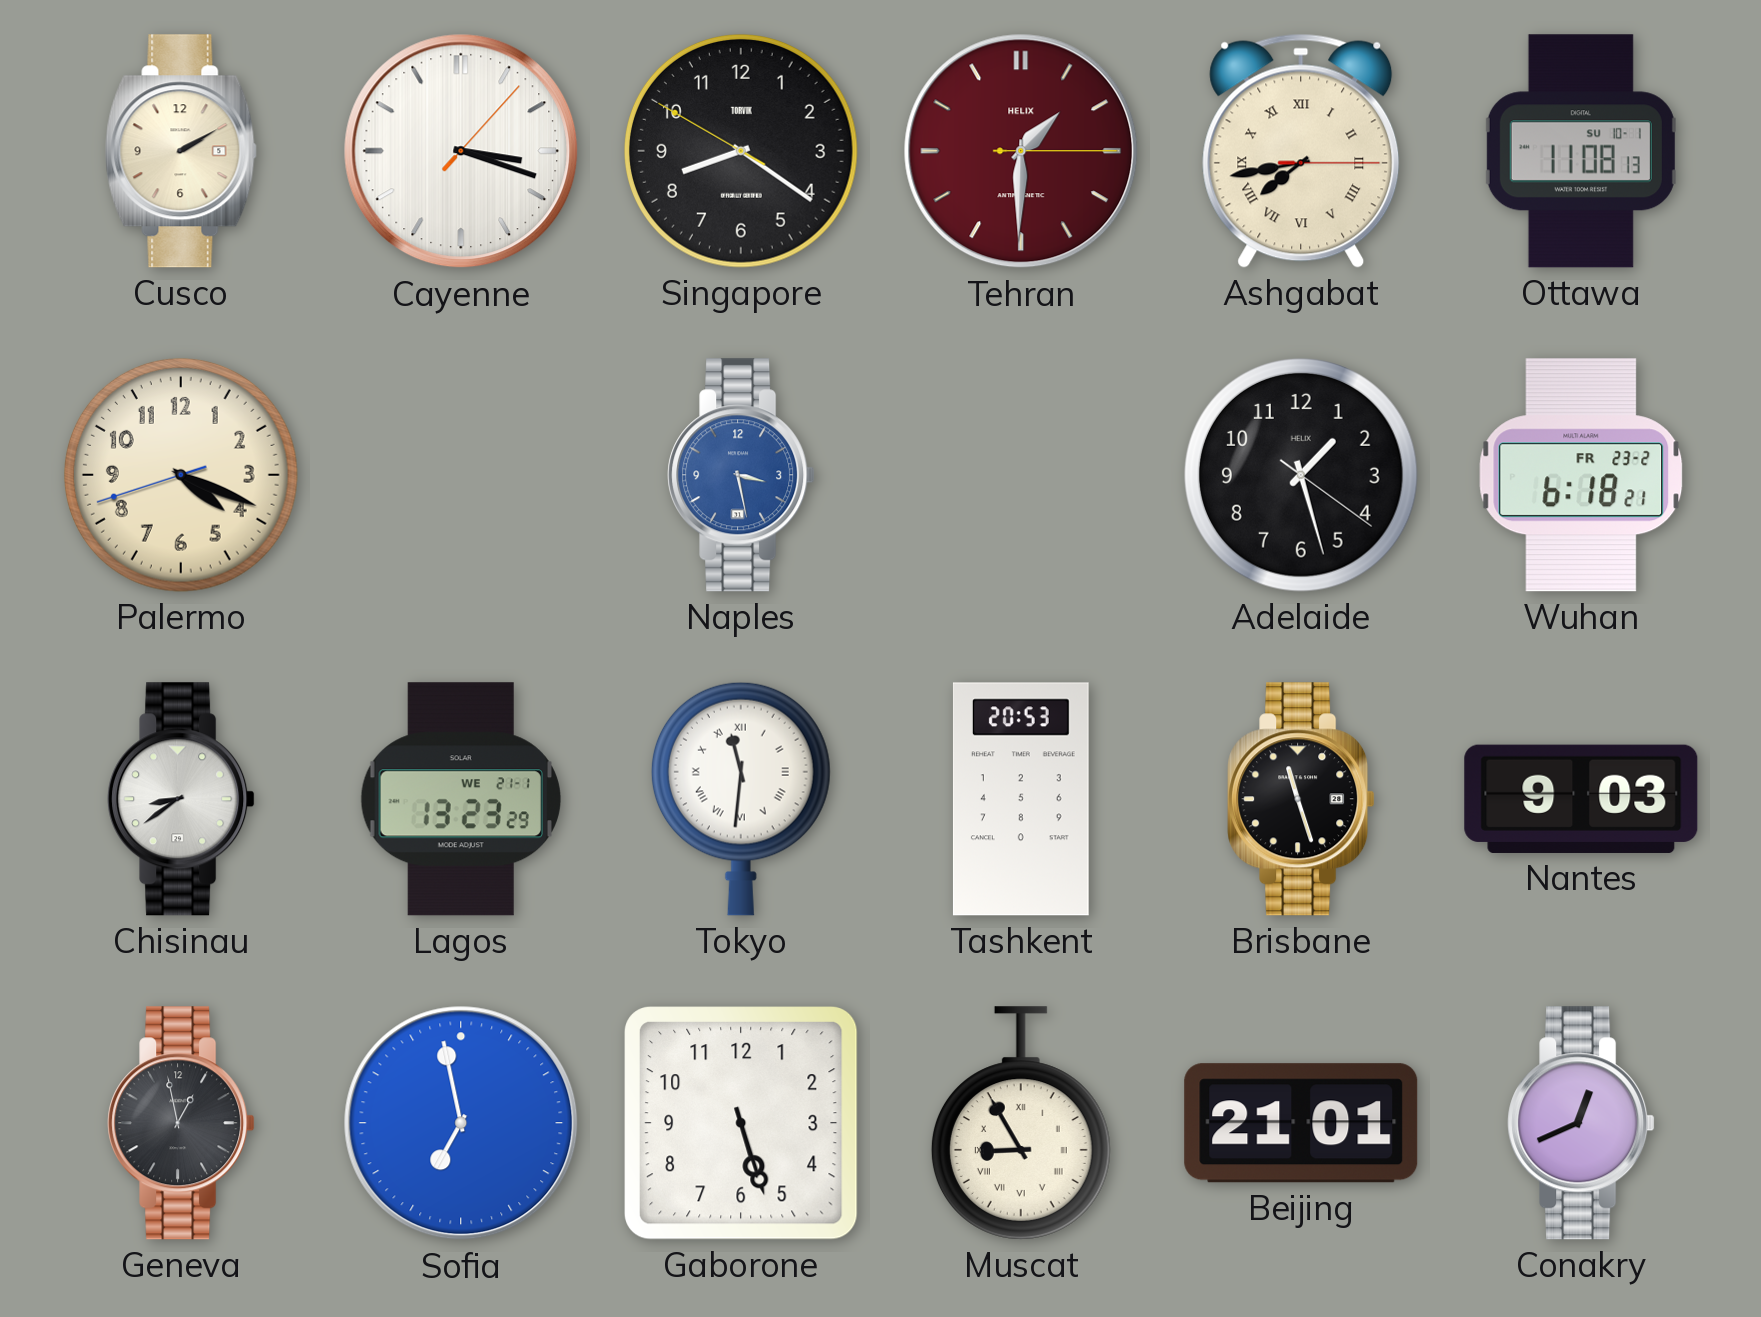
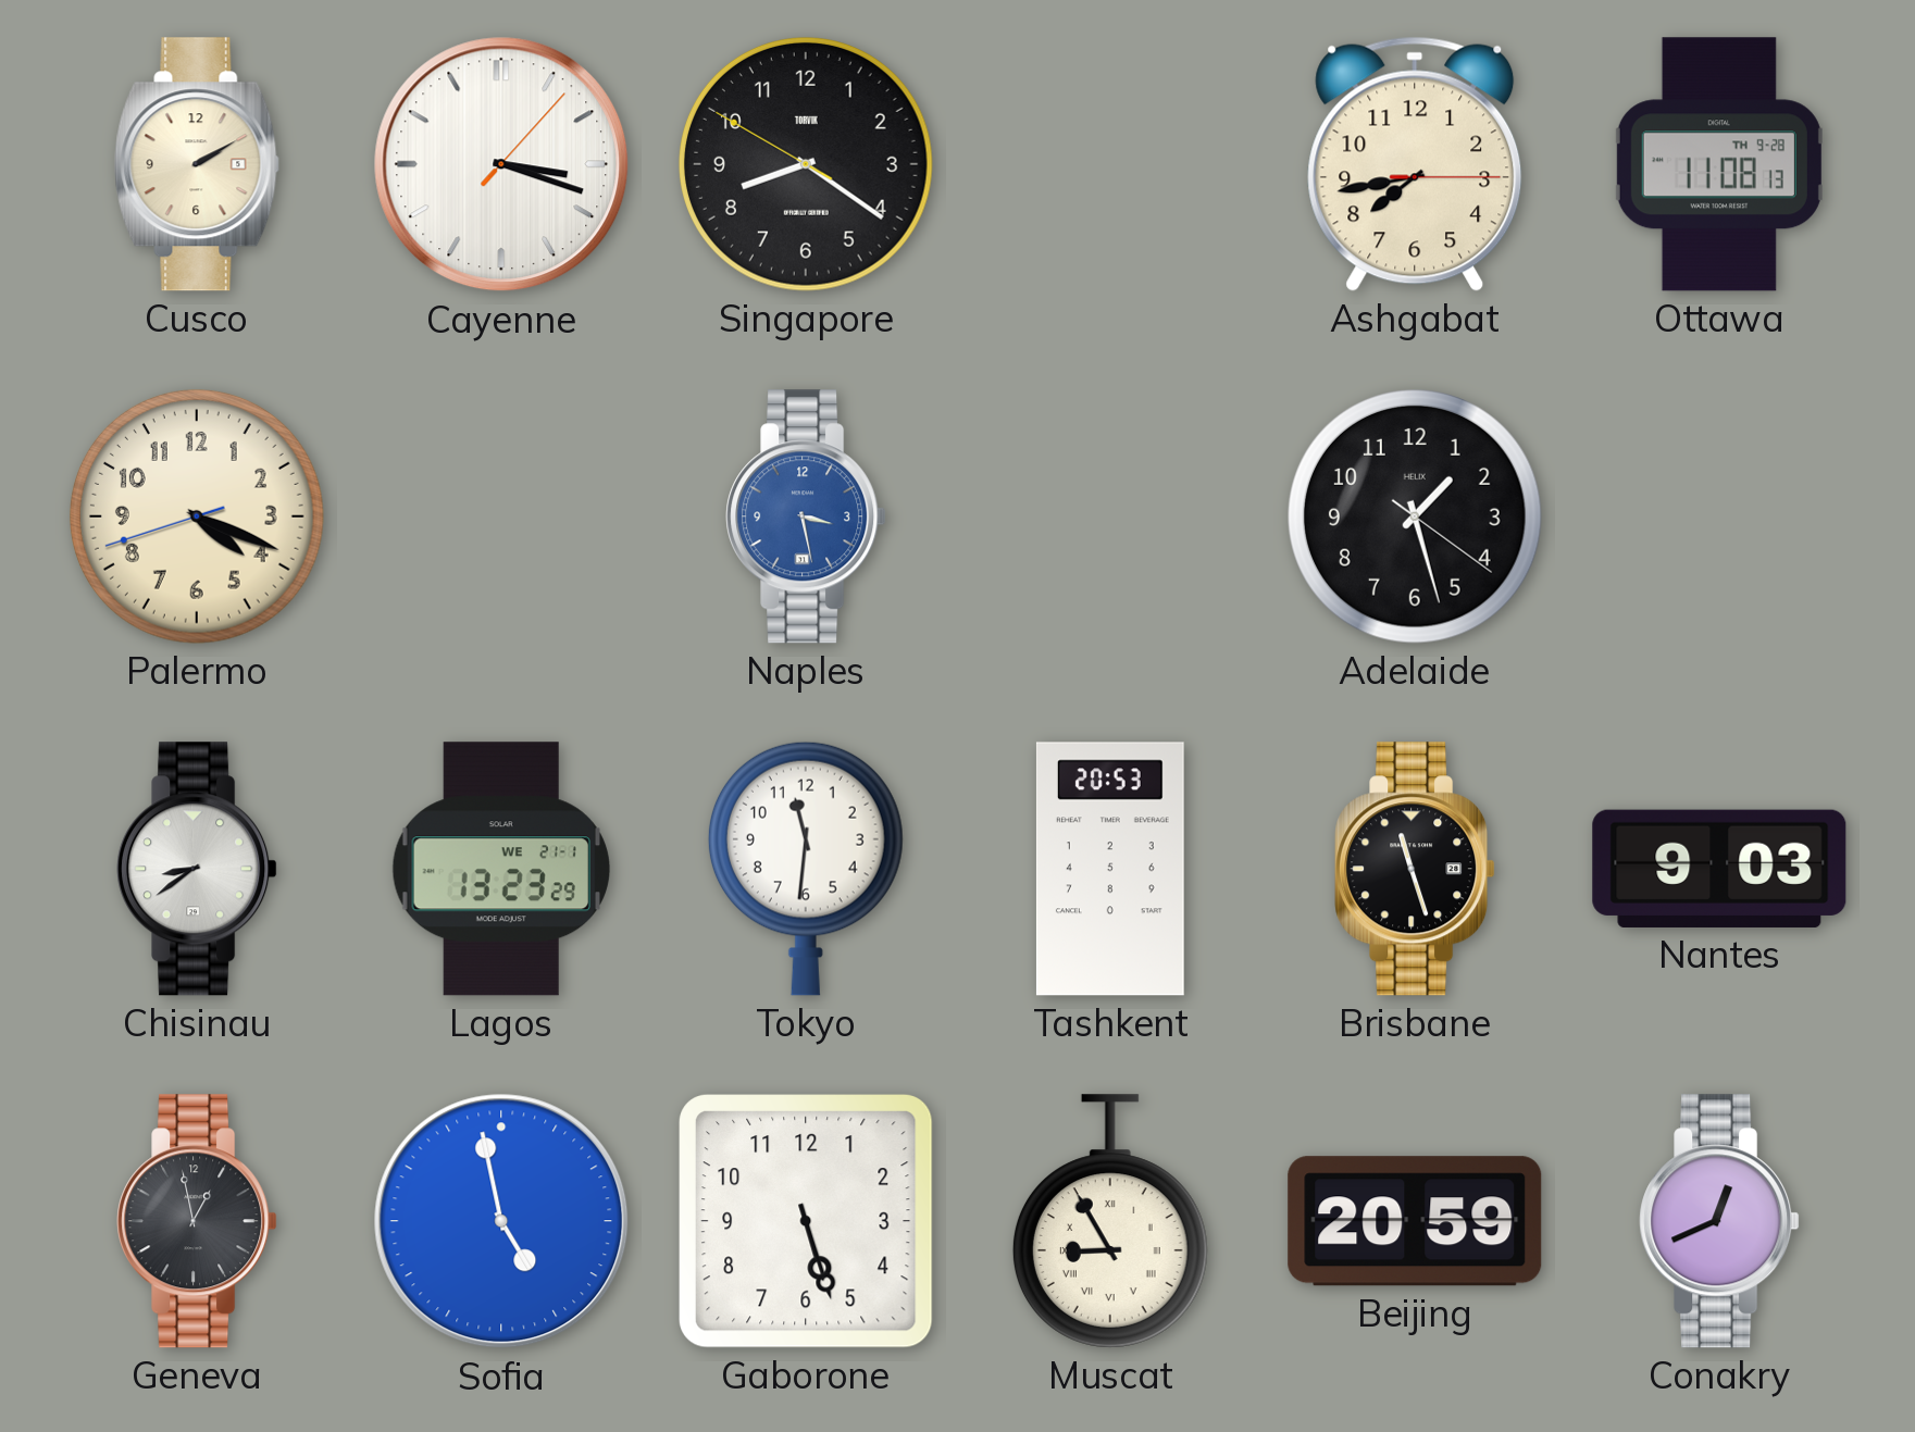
Tehran: 1:30 -> none
Ashgabat numerals: Roman -> Arabic
Ottawa date: SU 10-1 -> TH 9-28
Wuhan: 6:18 -> none
Tokyo numerals: Roman -> Arabic
Sofia: 6:58 -> 4:58
Beijing: 21:01 -> 20:59
